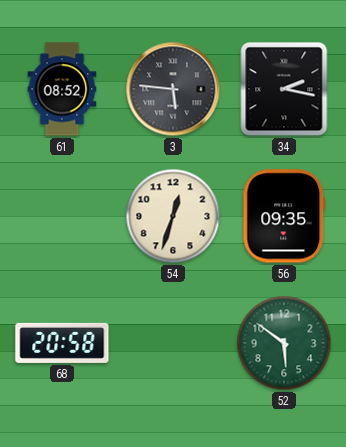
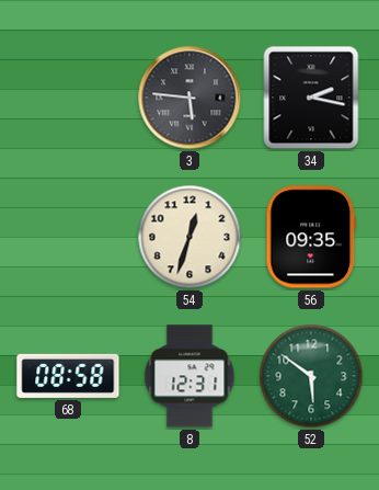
61: 08:52 -> none
68: 20:58 -> 08:58
8: none -> 12:31
